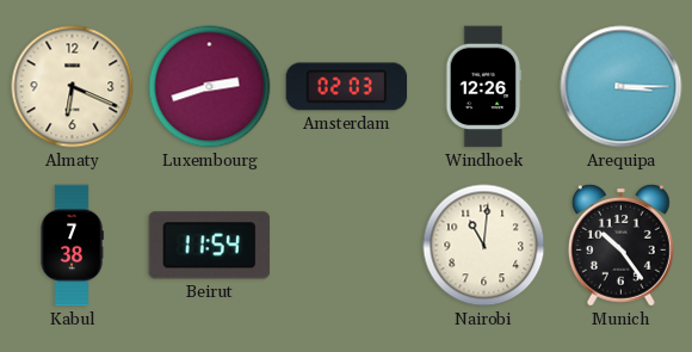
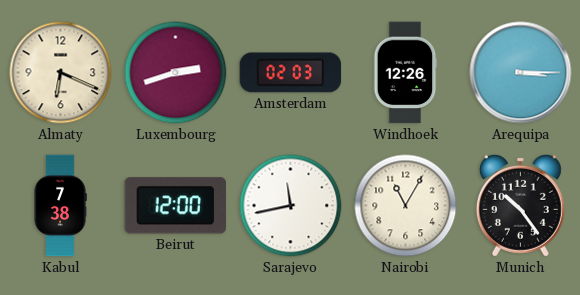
Beirut: 11:54 -> 12:00
Sarajevo: none -> 11:43
Nairobi: 11:01 -> 11:05
